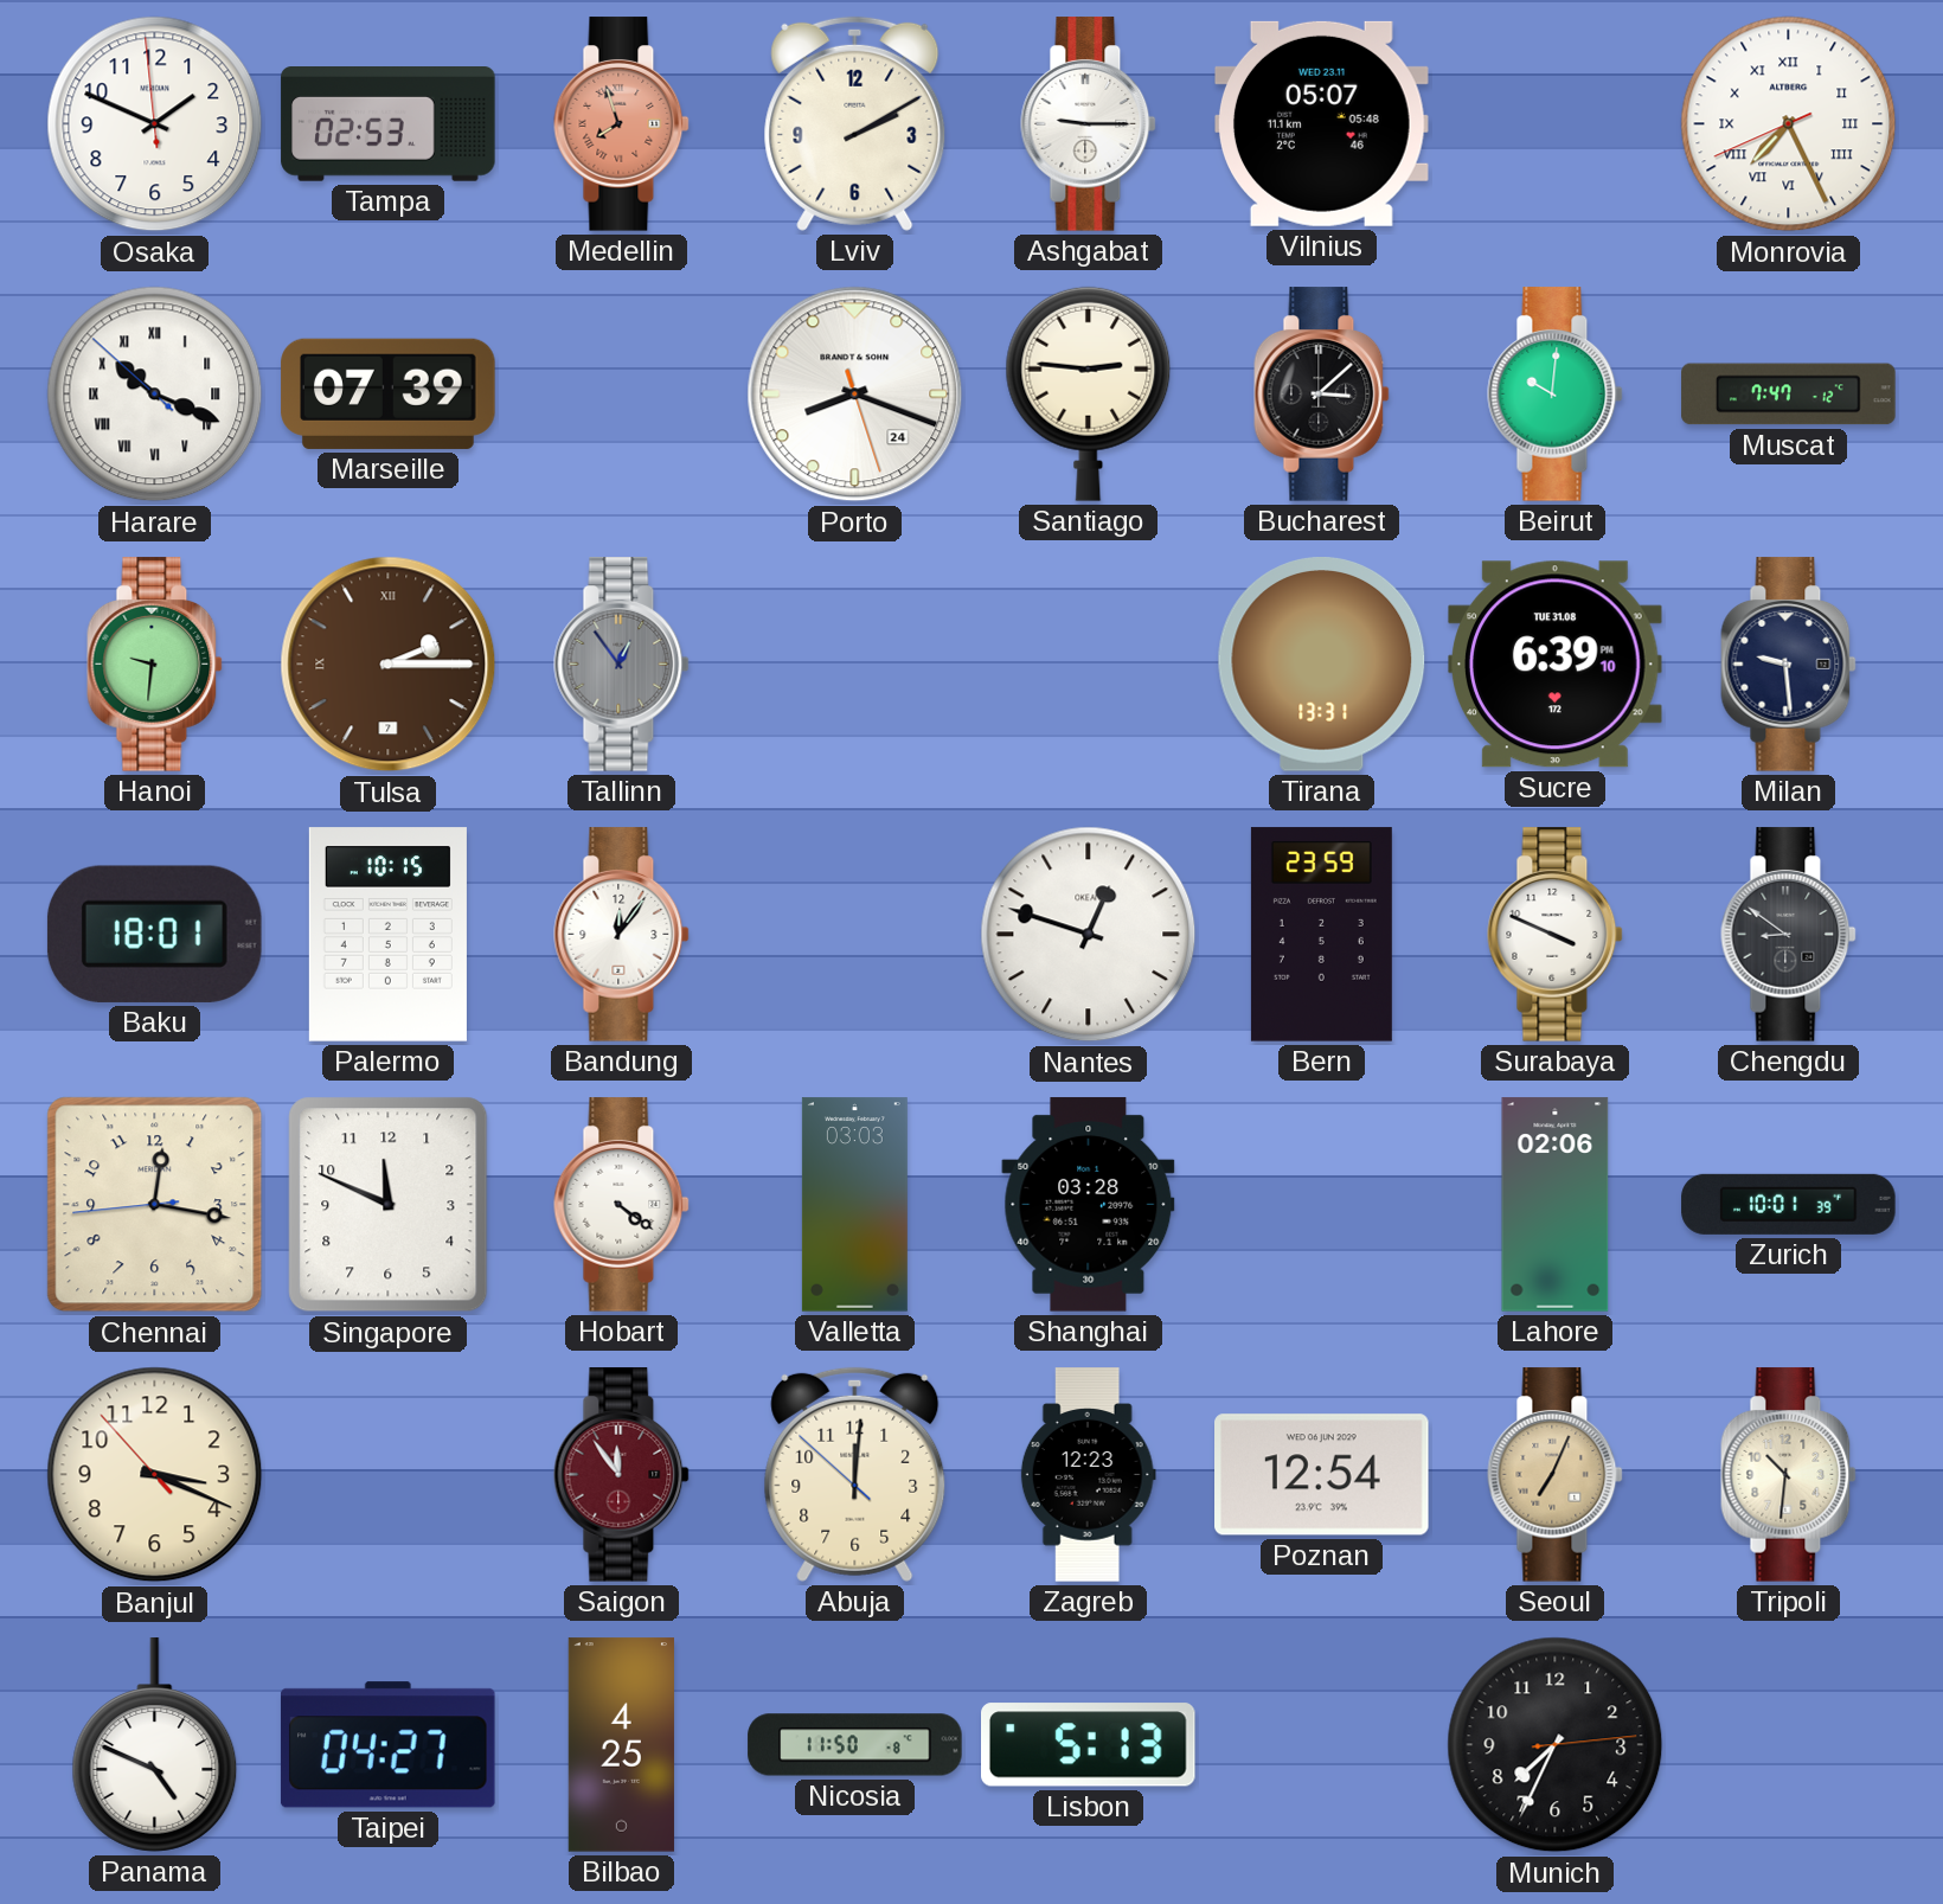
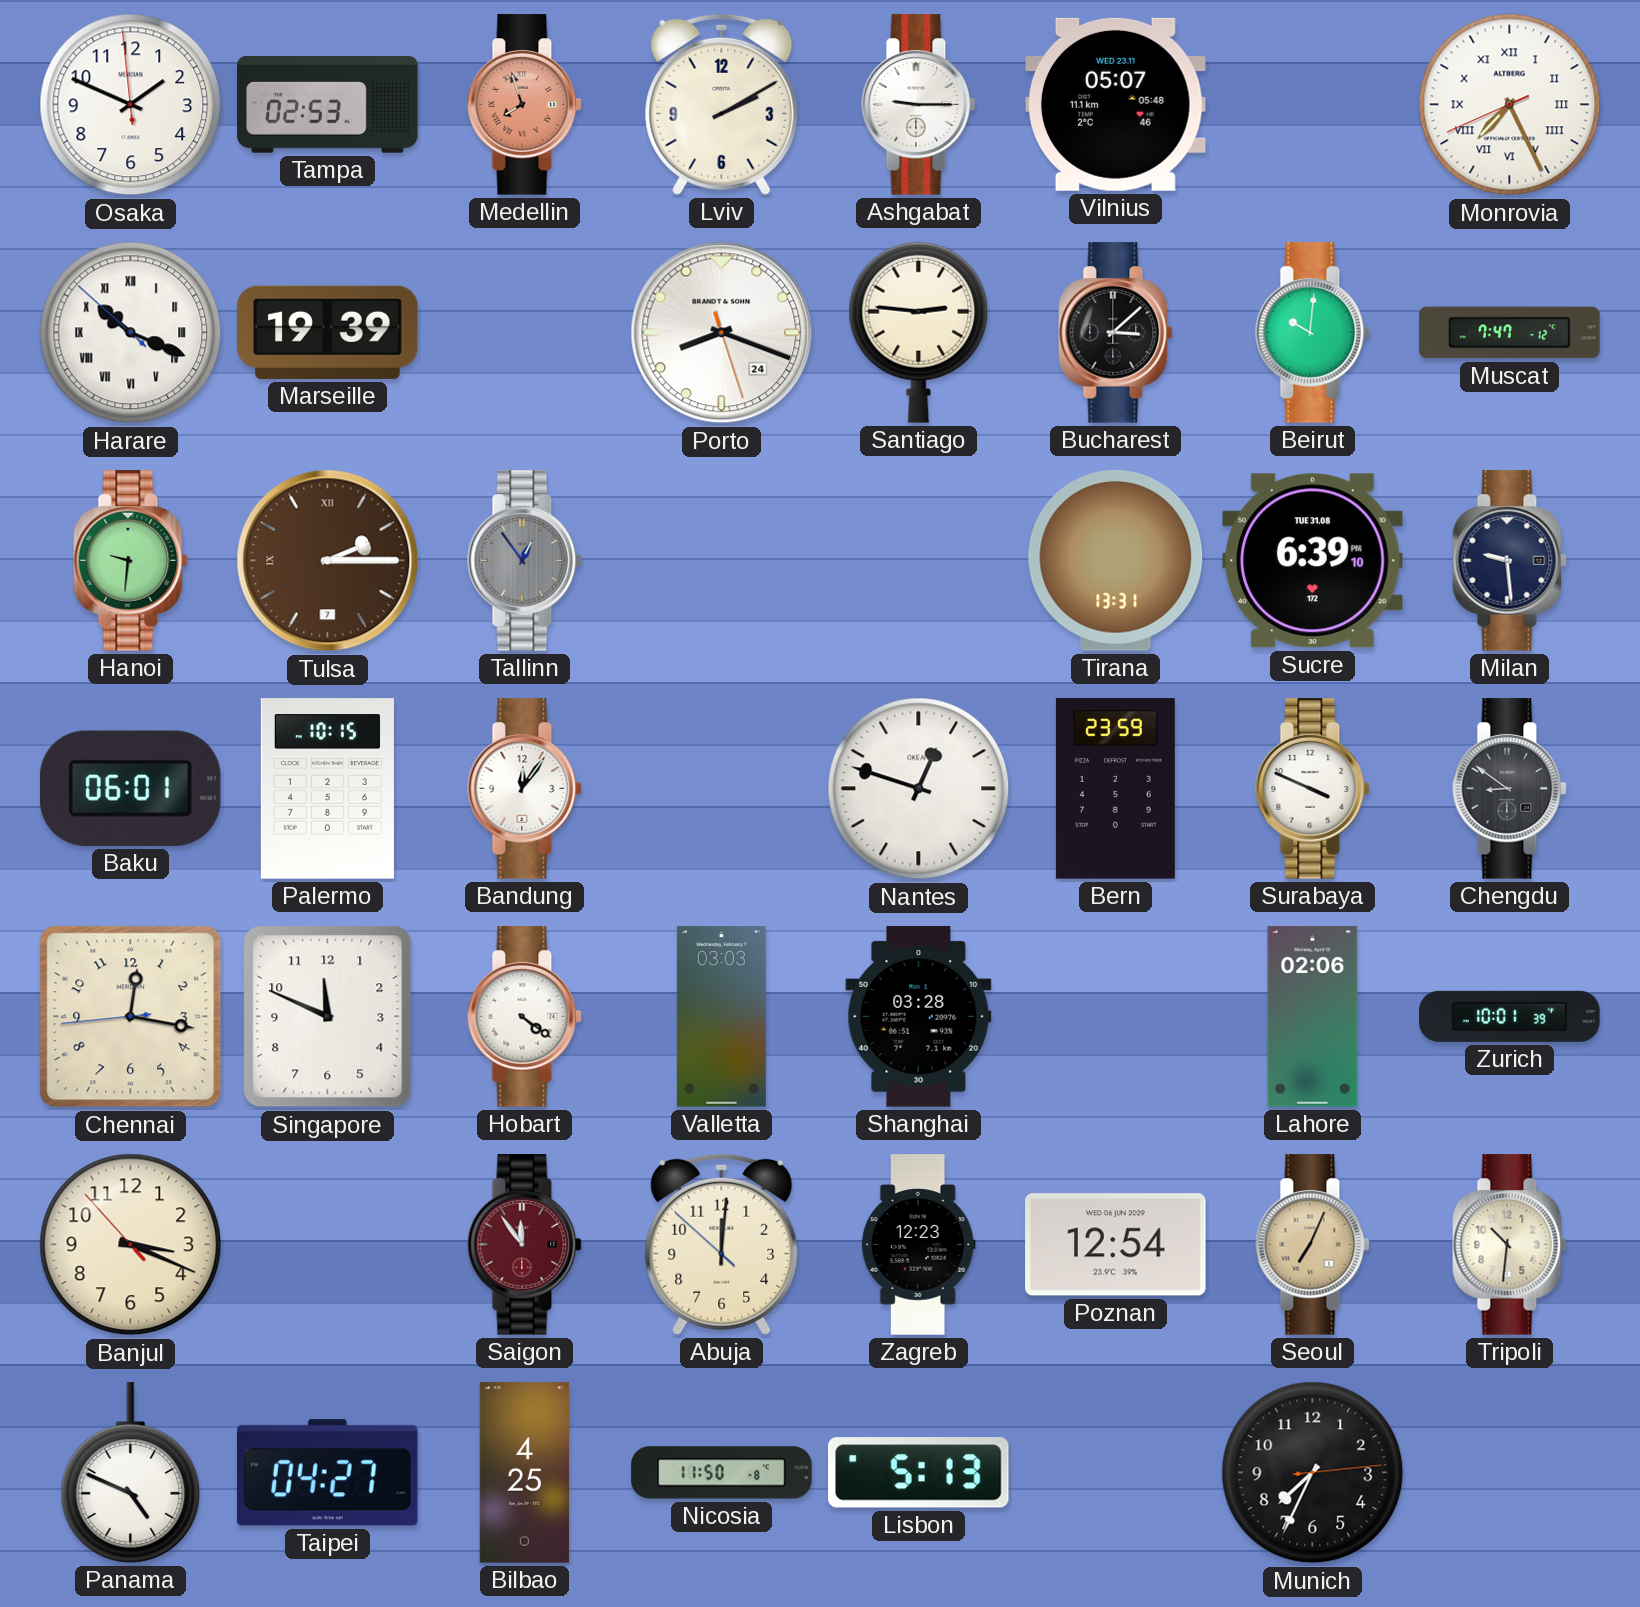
Marseille: 07:39 -> 19:39
Baku: 18:01 -> 06:01
